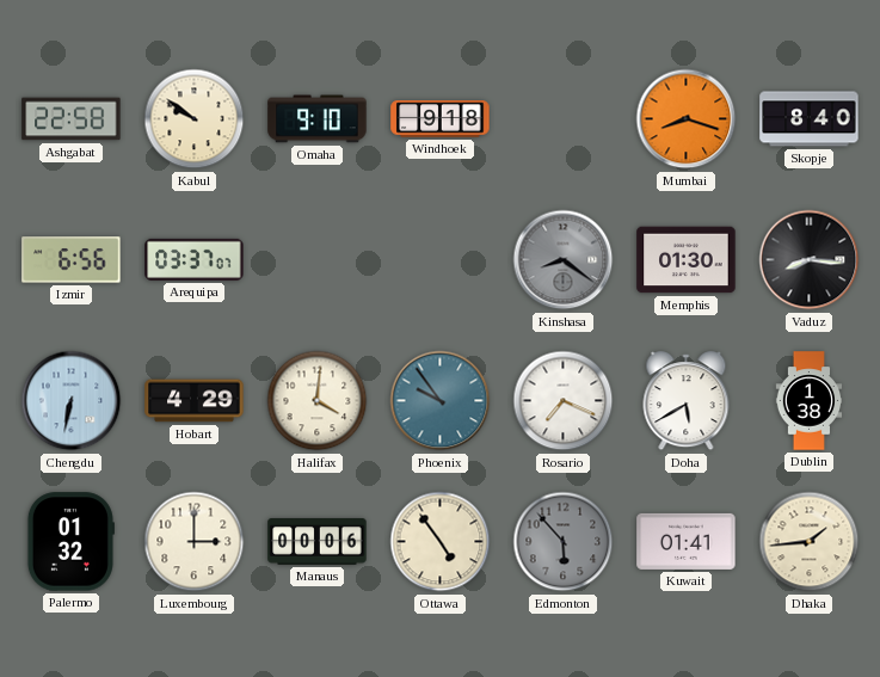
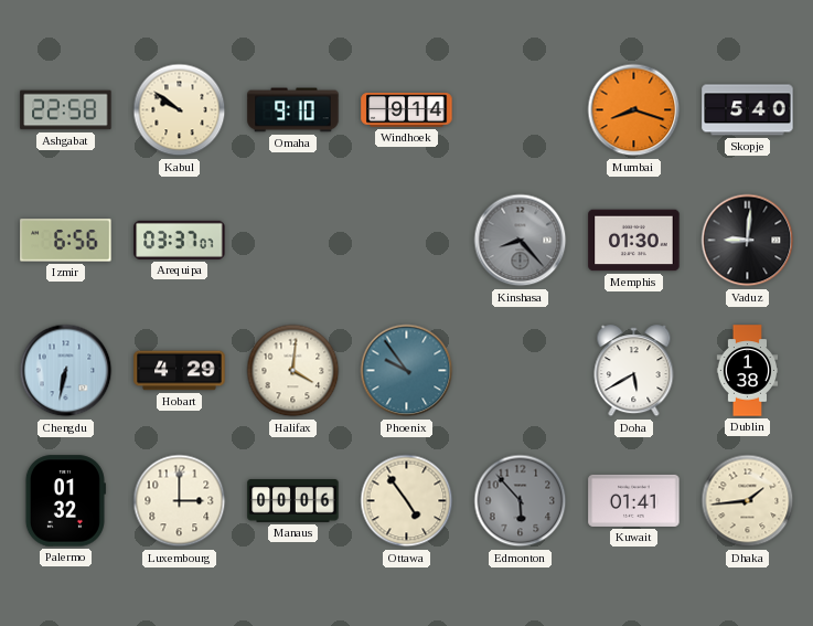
Windhoek: 9:18 -> 9:14
Skopje: 8:40 -> 5:40
Kinshasa: 8:21 -> 8:23
Vaduz: 8:16 -> 9:01
Rosario: 7:19 -> none
